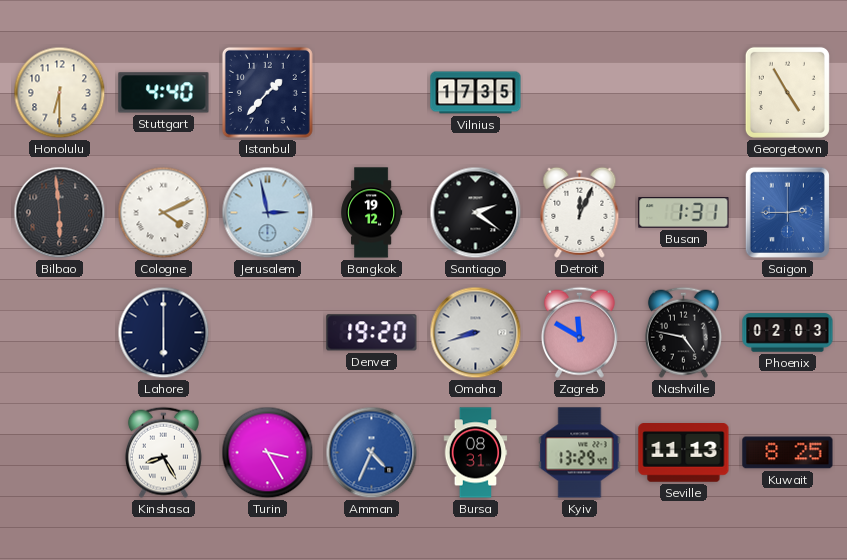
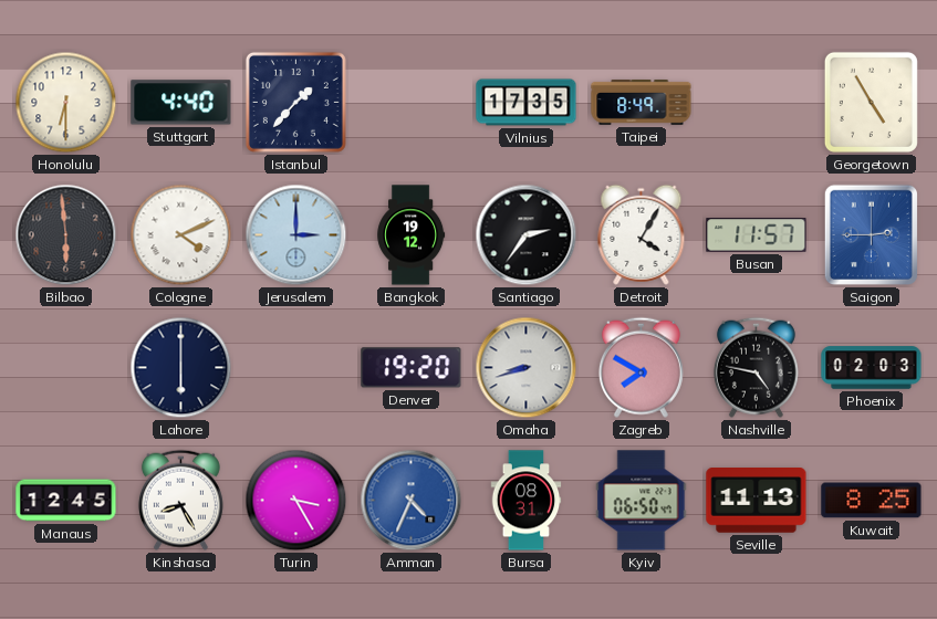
Taipei: none -> 8:49
Jerusalem: 2:58 -> 3:00
Santiago: 2:21 -> 2:36
Detroit: 12:04 -> 4:05
Busan: 1:31 -> 11:57
Zagreb: 11:50 -> 7:50
Manaus: none -> 12:45
Kyiv: 13:29 -> 06:50
